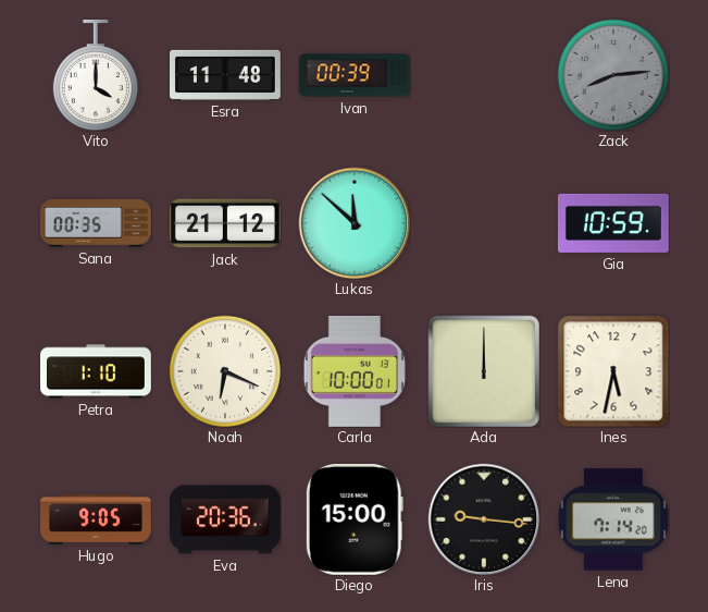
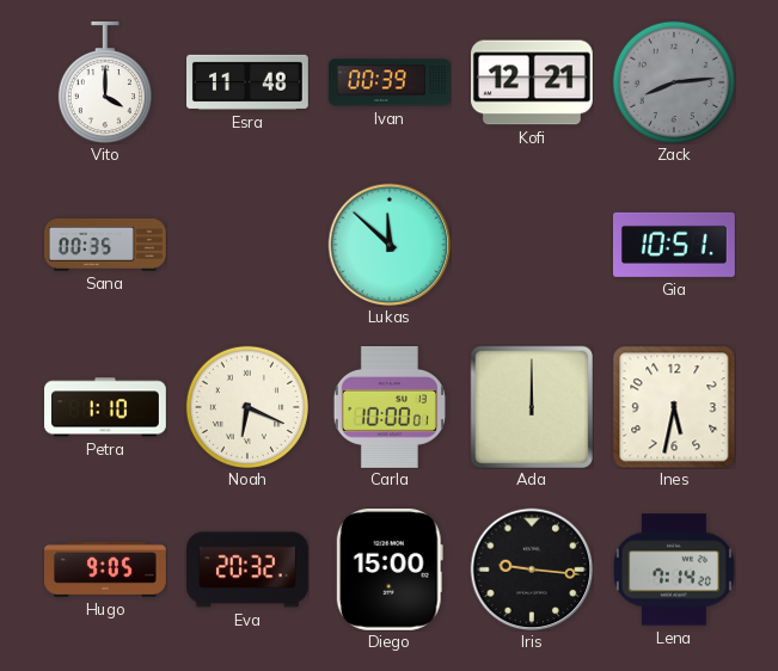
Kofi: none -> 12:21
Jack: 21:12 -> none
Gia: 10:59 -> 10:51
Eva: 20:36 -> 20:32
